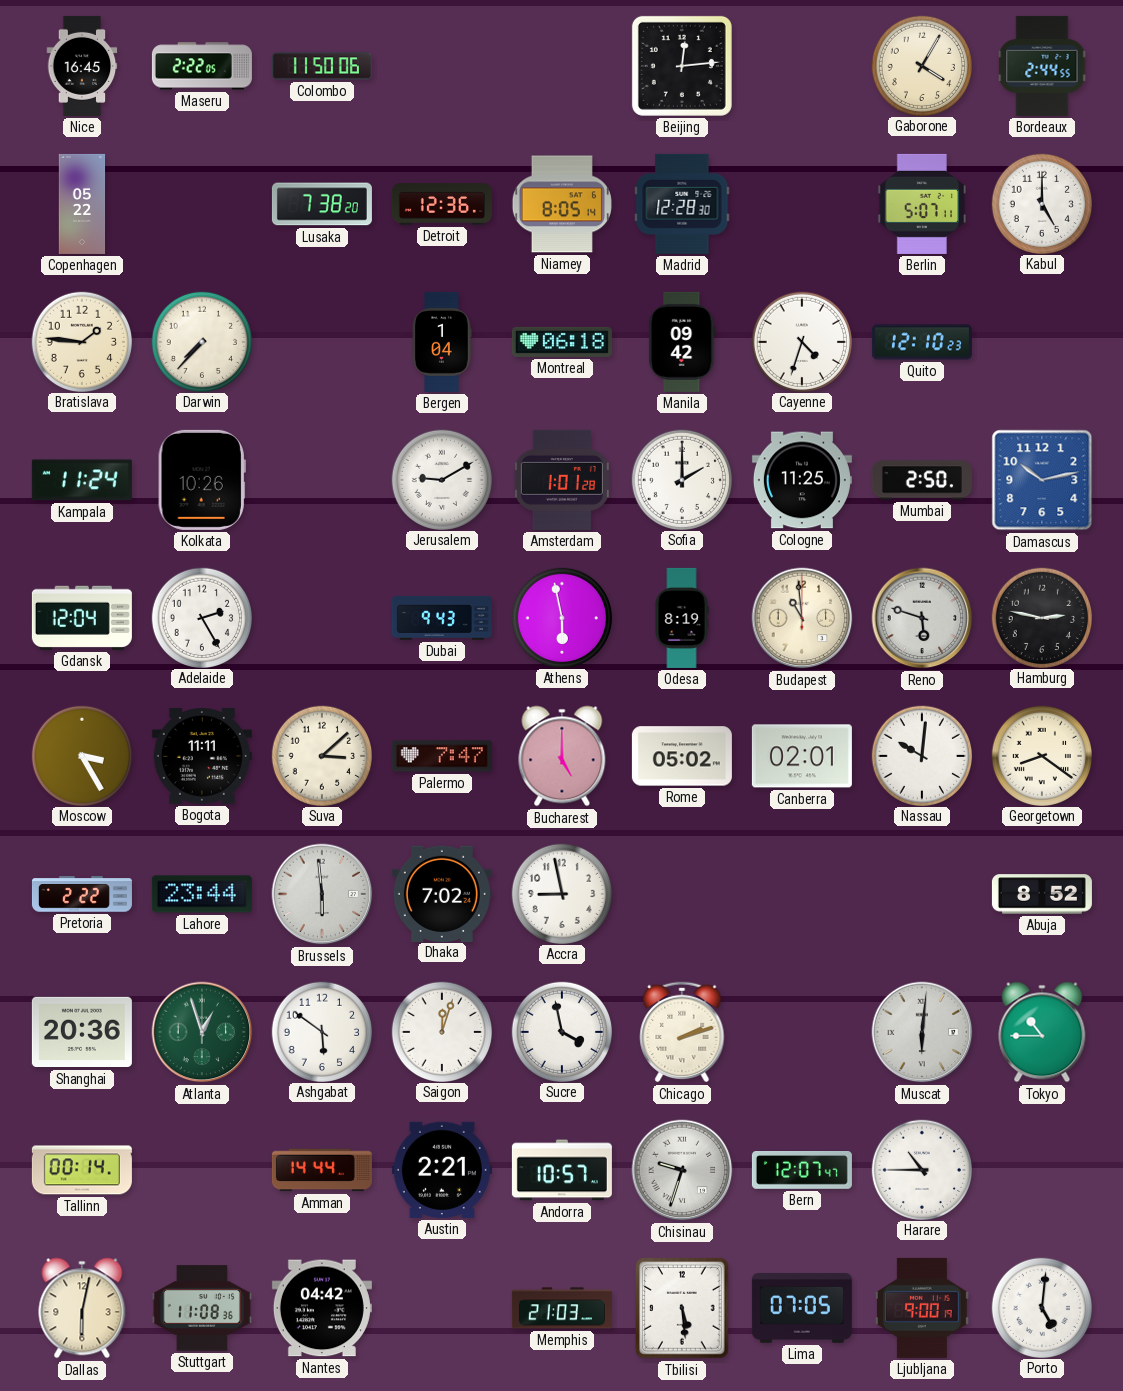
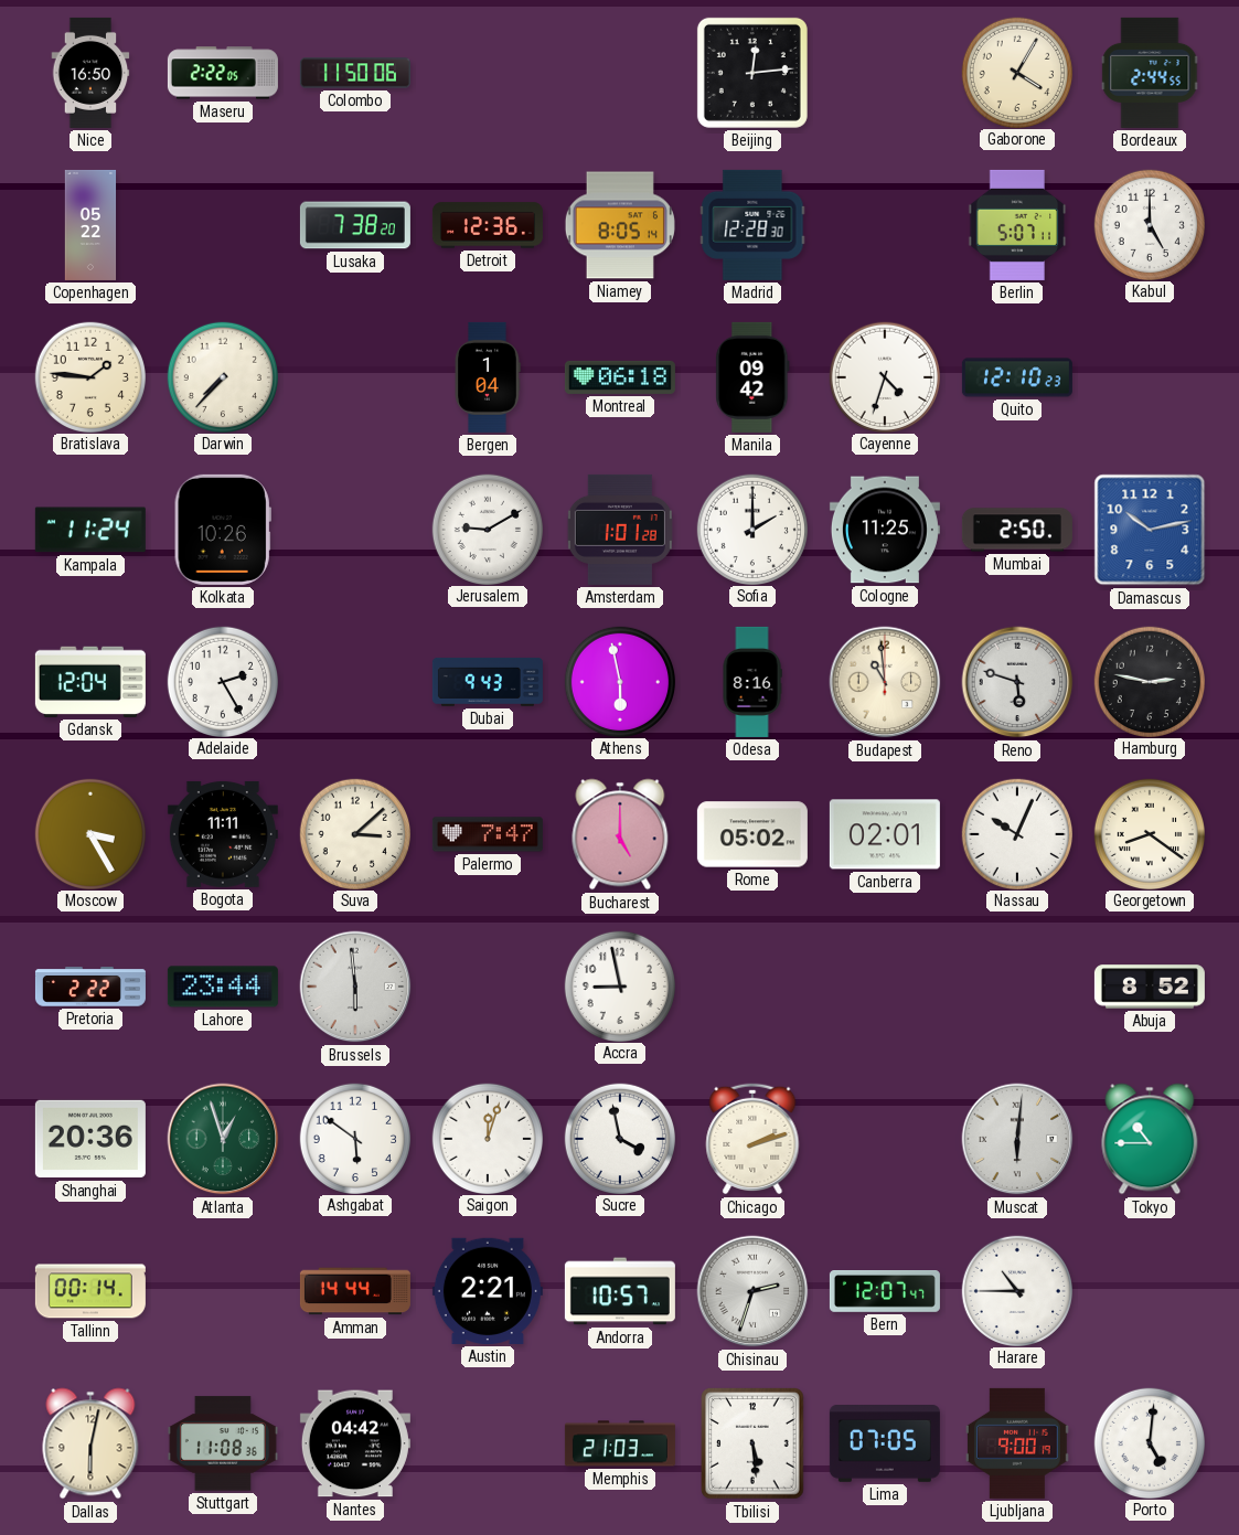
Nice: 16:45 -> 16:50
Odesa: 8:19 -> 8:16
Nassau: 10:01 -> 10:04
Dhaka: 7:02 -> none
Chisinau: 9:33 -> 2:33
